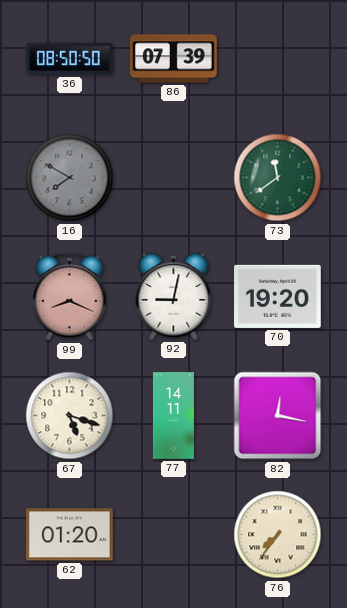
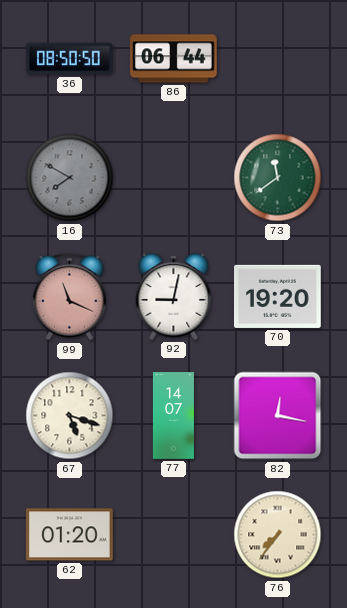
86: 07:39 -> 06:44
99: 8:19 -> 11:19
77: 14:11 -> 14:07
